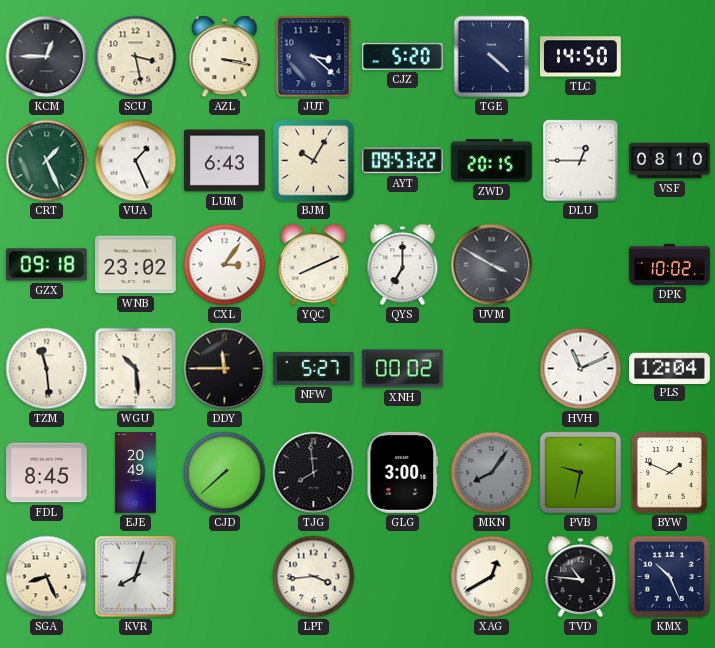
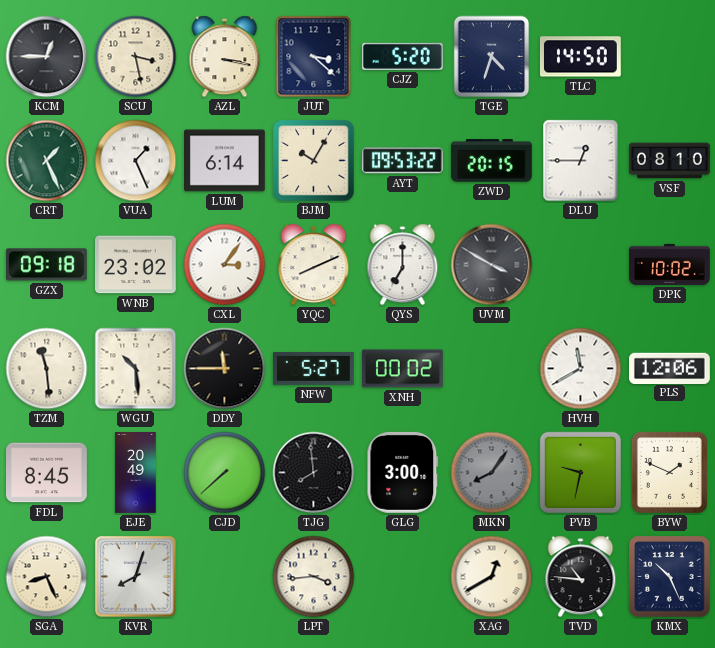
TGE: 4:22 -> 4:33
LUM: 6:43 -> 6:14
HVH: 11:11 -> 11:40
PLS: 12:04 -> 12:06
